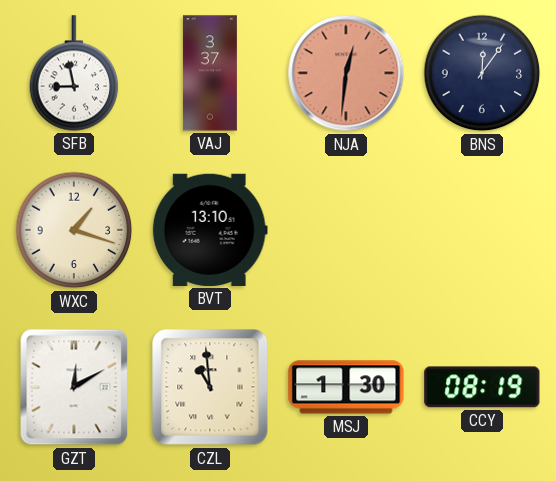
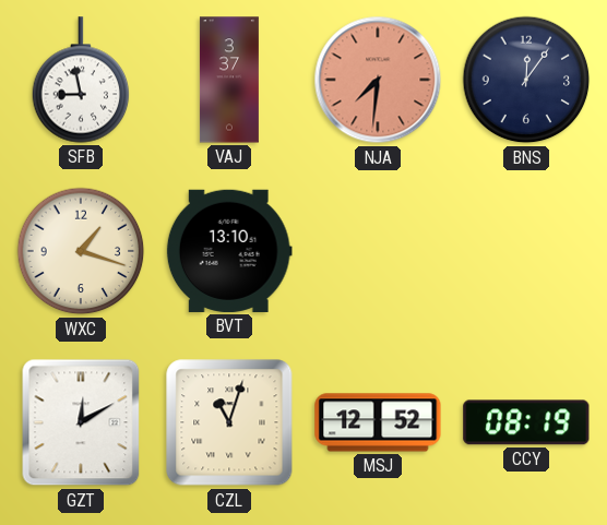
NJA: 12:31 -> 7:31
CZL: 10:59 -> 11:03
MSJ: 1:30 -> 12:52
